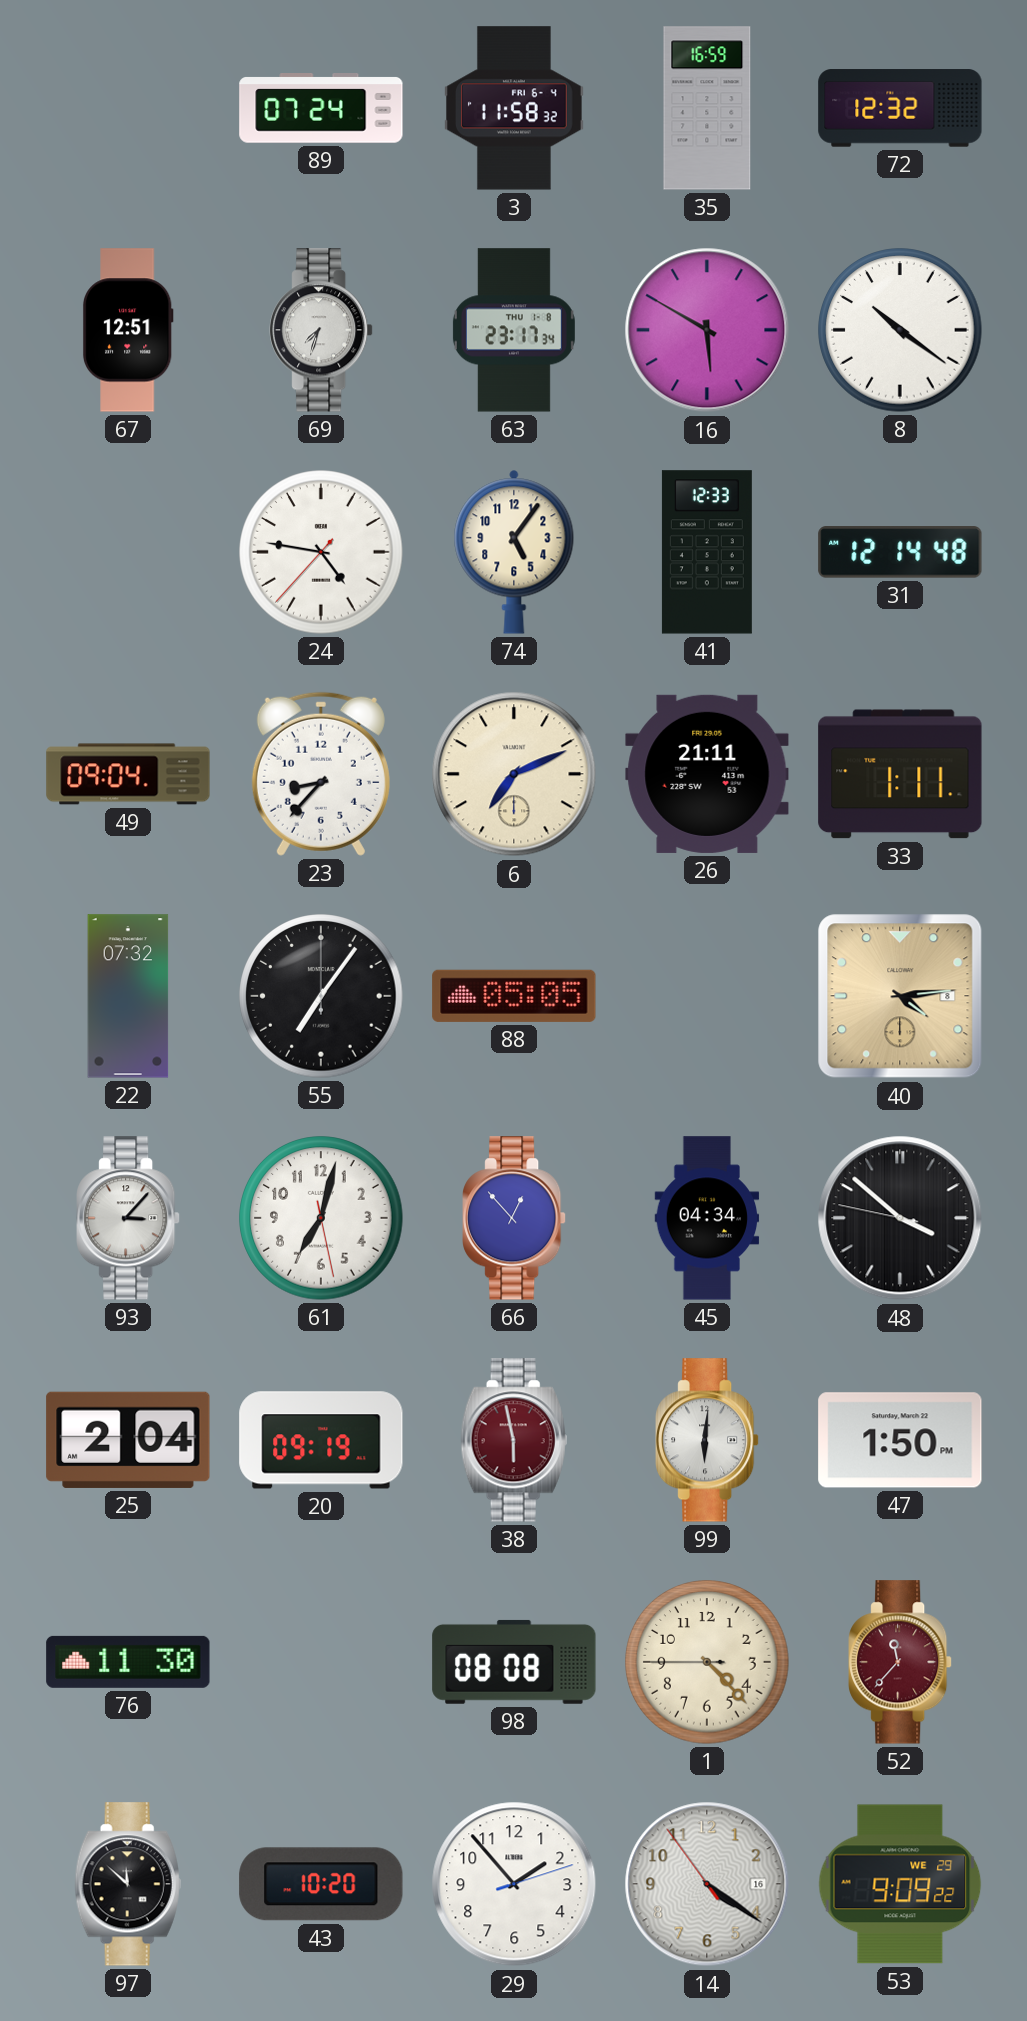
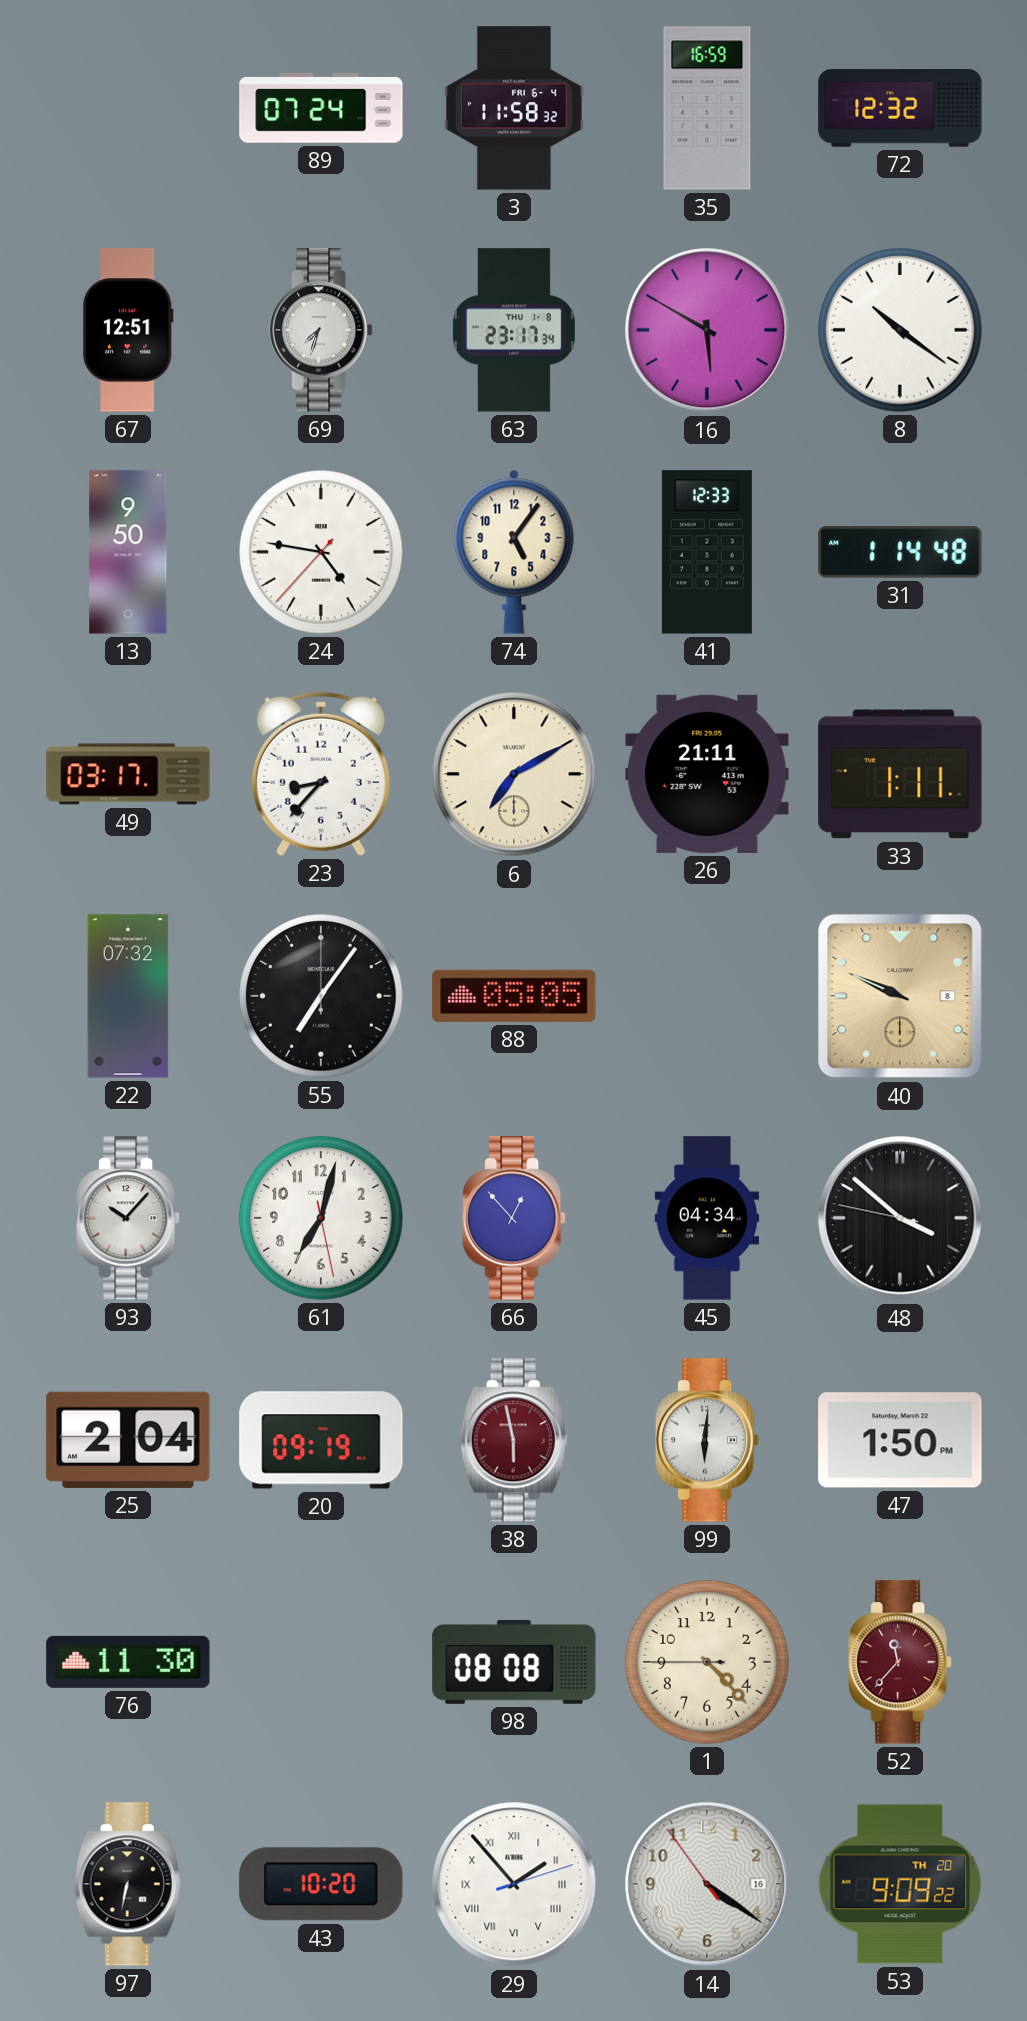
13: none -> 9:50
31: 12:14 -> 1:14
49: 09:04 -> 03:17
6: 7:11 -> 7:10
40: 4:14 -> 9:49
93: 3:07 -> 10:07
97: 11:52 -> 6:32
29 numerals: Arabic -> Roman
53 date: WE 29 -> TH 20
